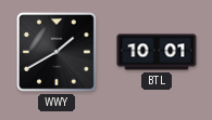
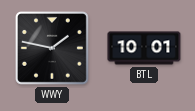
WWY: 1:40 -> 1:47
